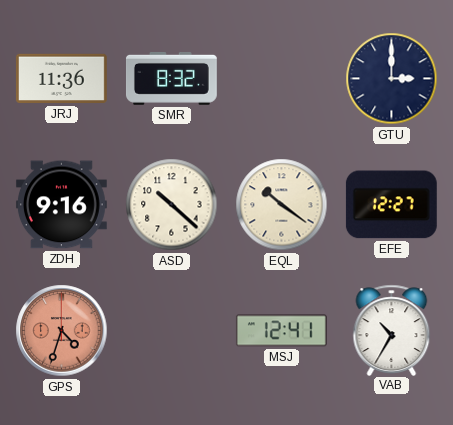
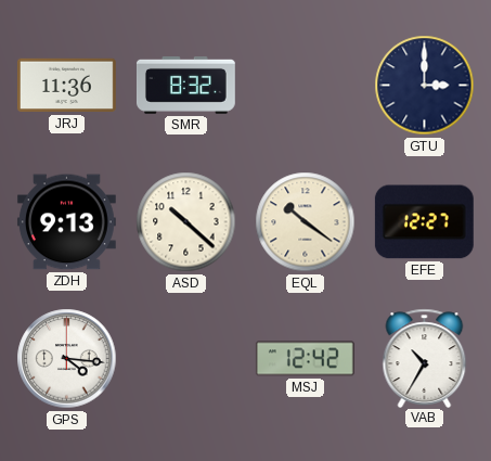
ZDH: 9:16 -> 9:13
GPS: 4:33 -> 4:16
GPS dial: salmon -> white
MSJ: 12:41 -> 12:42
